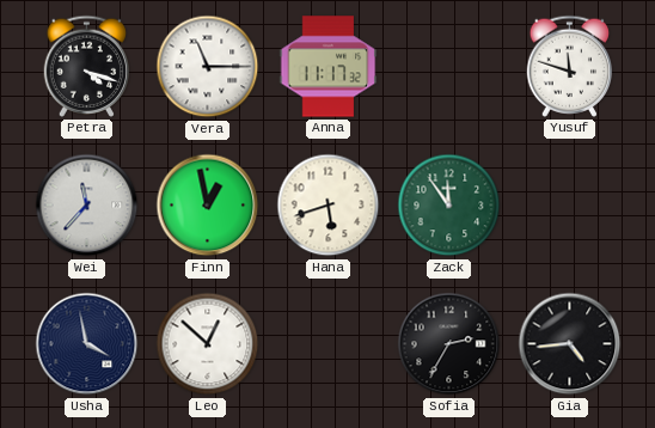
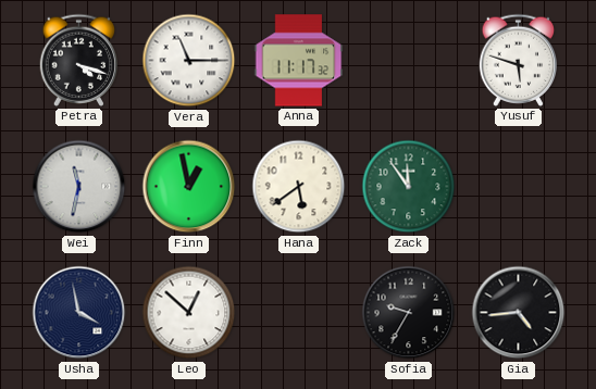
Yusuf: 11:48 -> 5:48
Wei: 11:37 -> 11:32
Hana: 5:42 -> 5:39
Sofia: 2:35 -> 9:35
